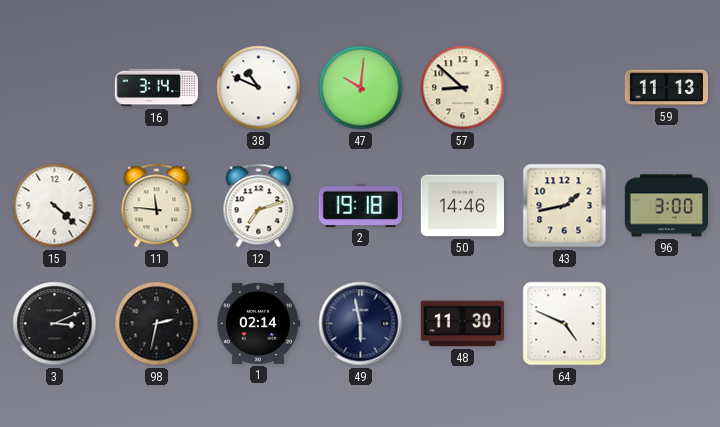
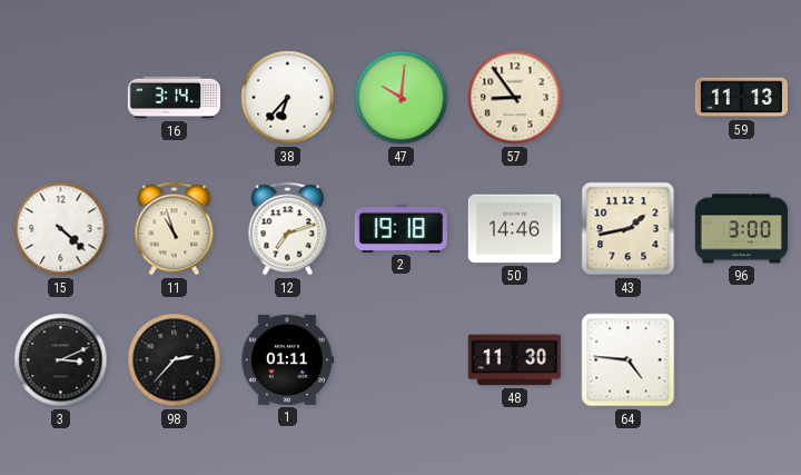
38: 10:49 -> 6:37
57: 8:52 -> 8:54
11: 11:46 -> 10:57
98: 2:32 -> 2:37
1: 02:14 -> 01:11
49: 5:58 -> none
64: 4:49 -> 4:46
